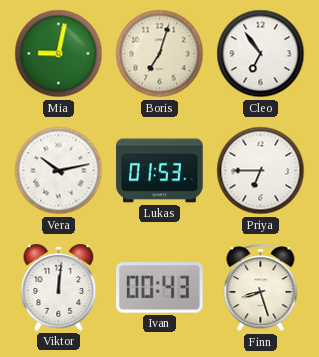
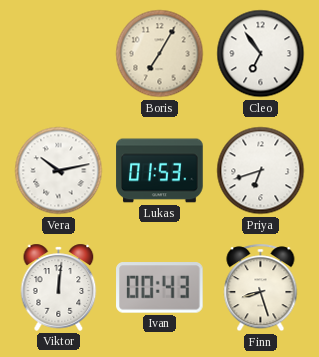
Mia: 9:02 -> none
Boris: 7:03 -> 7:05
Priya: 6:45 -> 6:42
